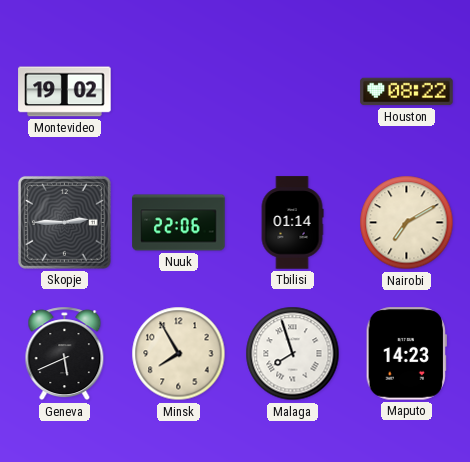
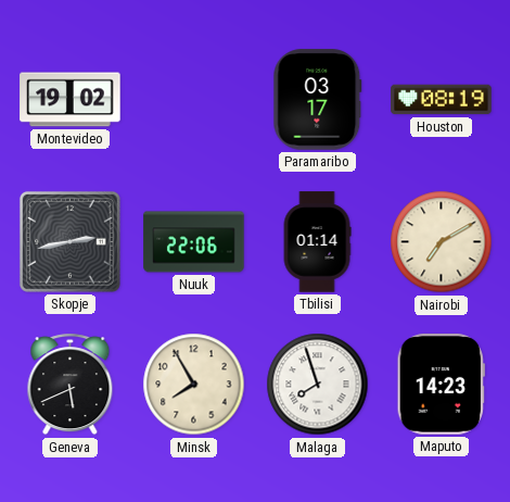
Paramaribo: none -> 03:17
Houston: 08:22 -> 08:19
Skopje: 2:45 -> 2:43
